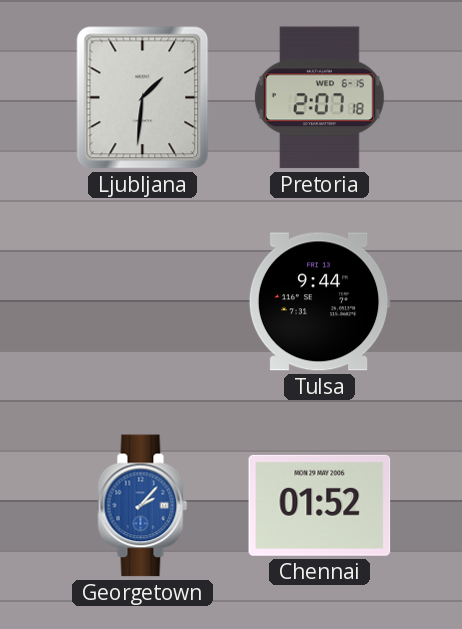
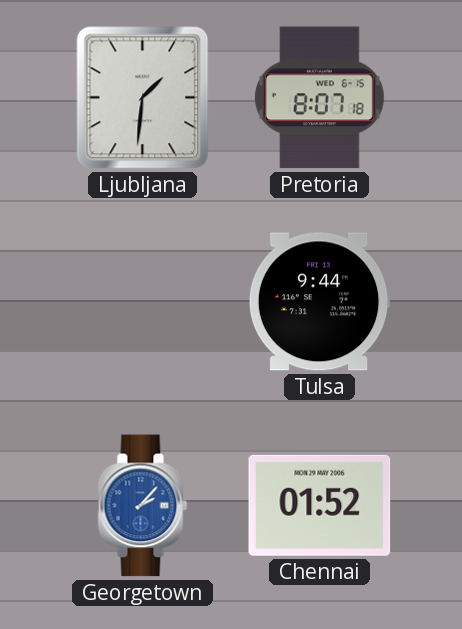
Pretoria: 2:07 -> 8:07
